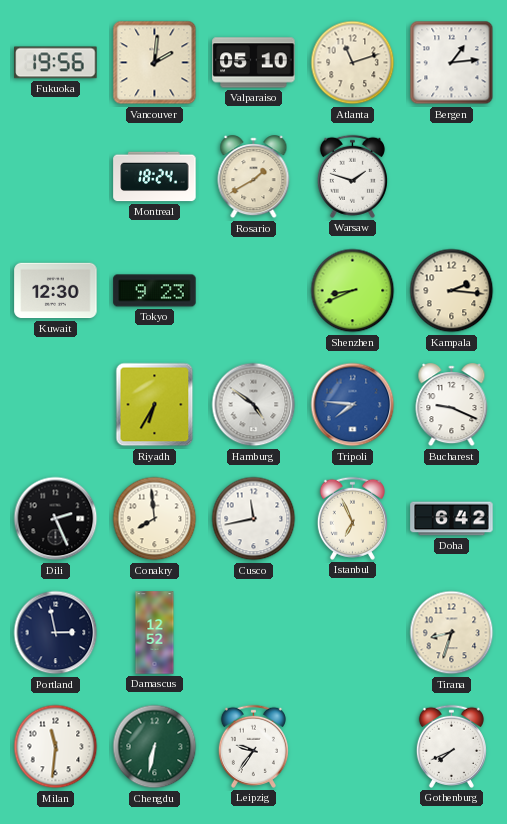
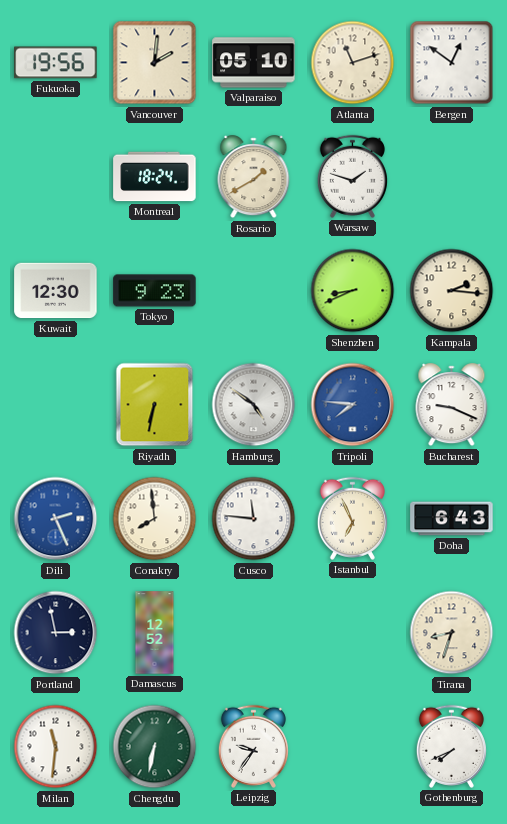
Bergen: 1:14 -> 12:51
Riyadh: 6:35 -> 6:32
Dili dial: black -> blue
Cusco: 11:43 -> 11:46
Doha: 6:42 -> 6:43
